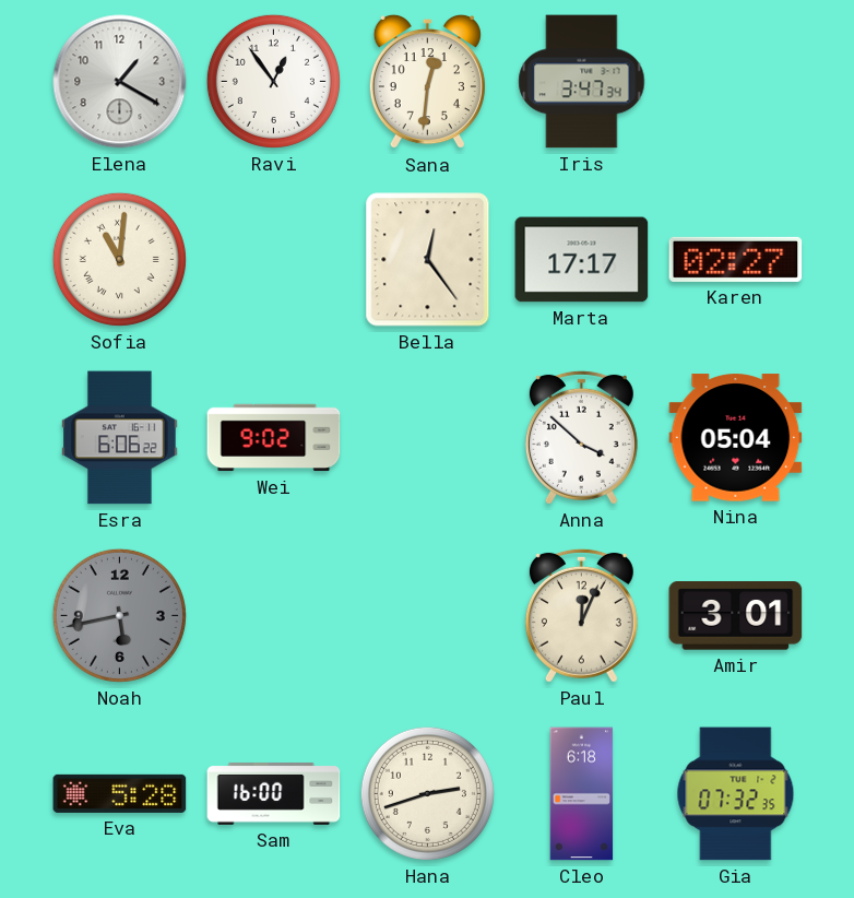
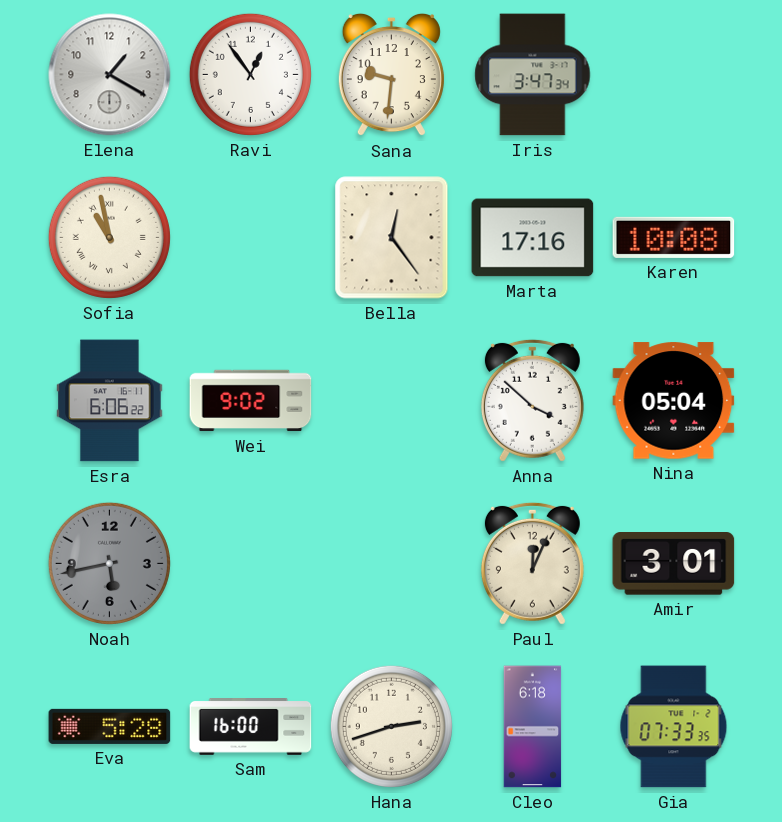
Sana: 12:31 -> 9:31
Sofia: 11:01 -> 10:58
Marta: 17:17 -> 17:16
Karen: 02:27 -> 10:08
Gia: 07:32 -> 07:33
